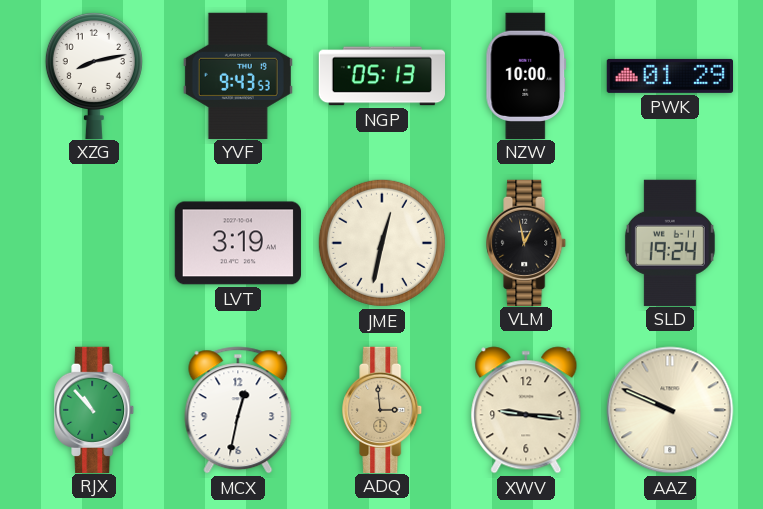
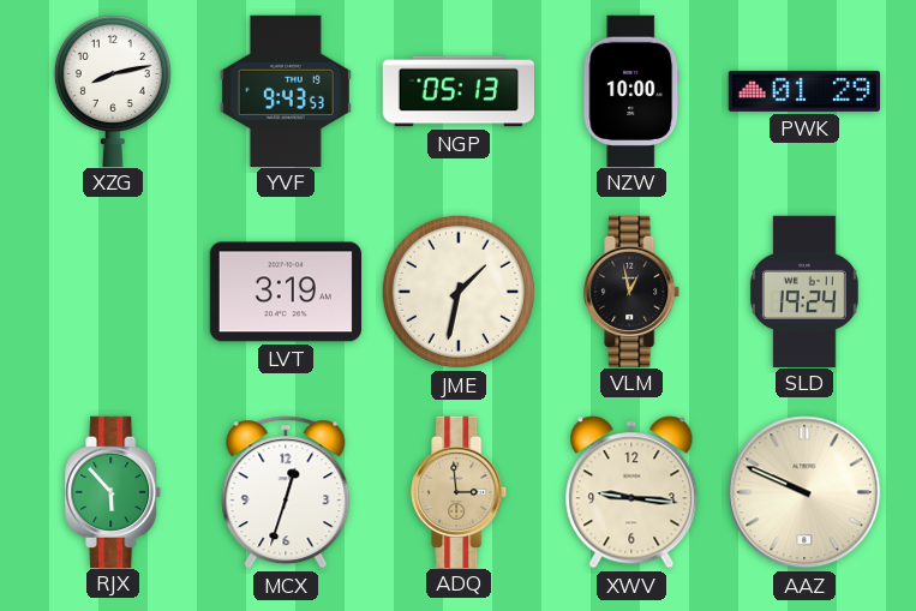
JME: 12:32 -> 1:32
RJX: 10:53 -> 5:53
MCX: 12:32 -> 12:33
